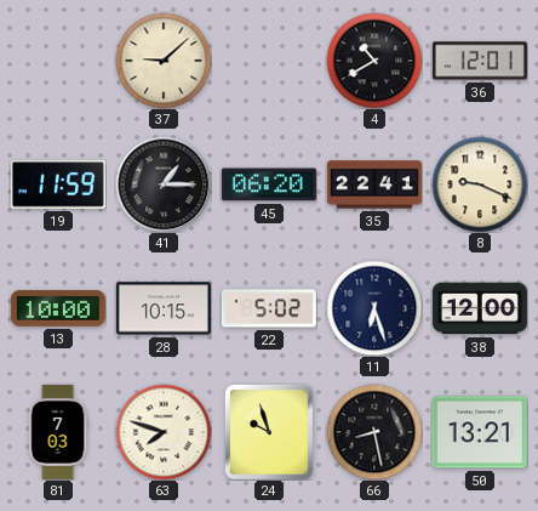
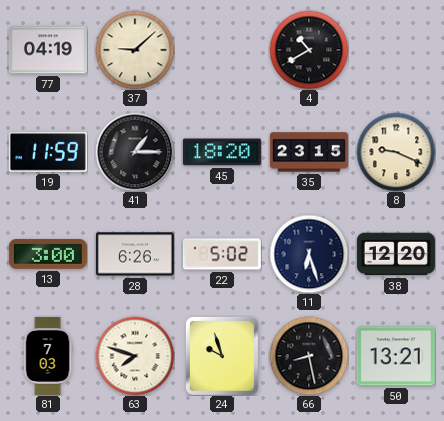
77: none -> 04:19
36: 12:01 -> none
45: 06:20 -> 18:20
35: 22:41 -> 23:15
13: 10:00 -> 3:00
28: 10:15 -> 6:26
38: 12:00 -> 12:20
